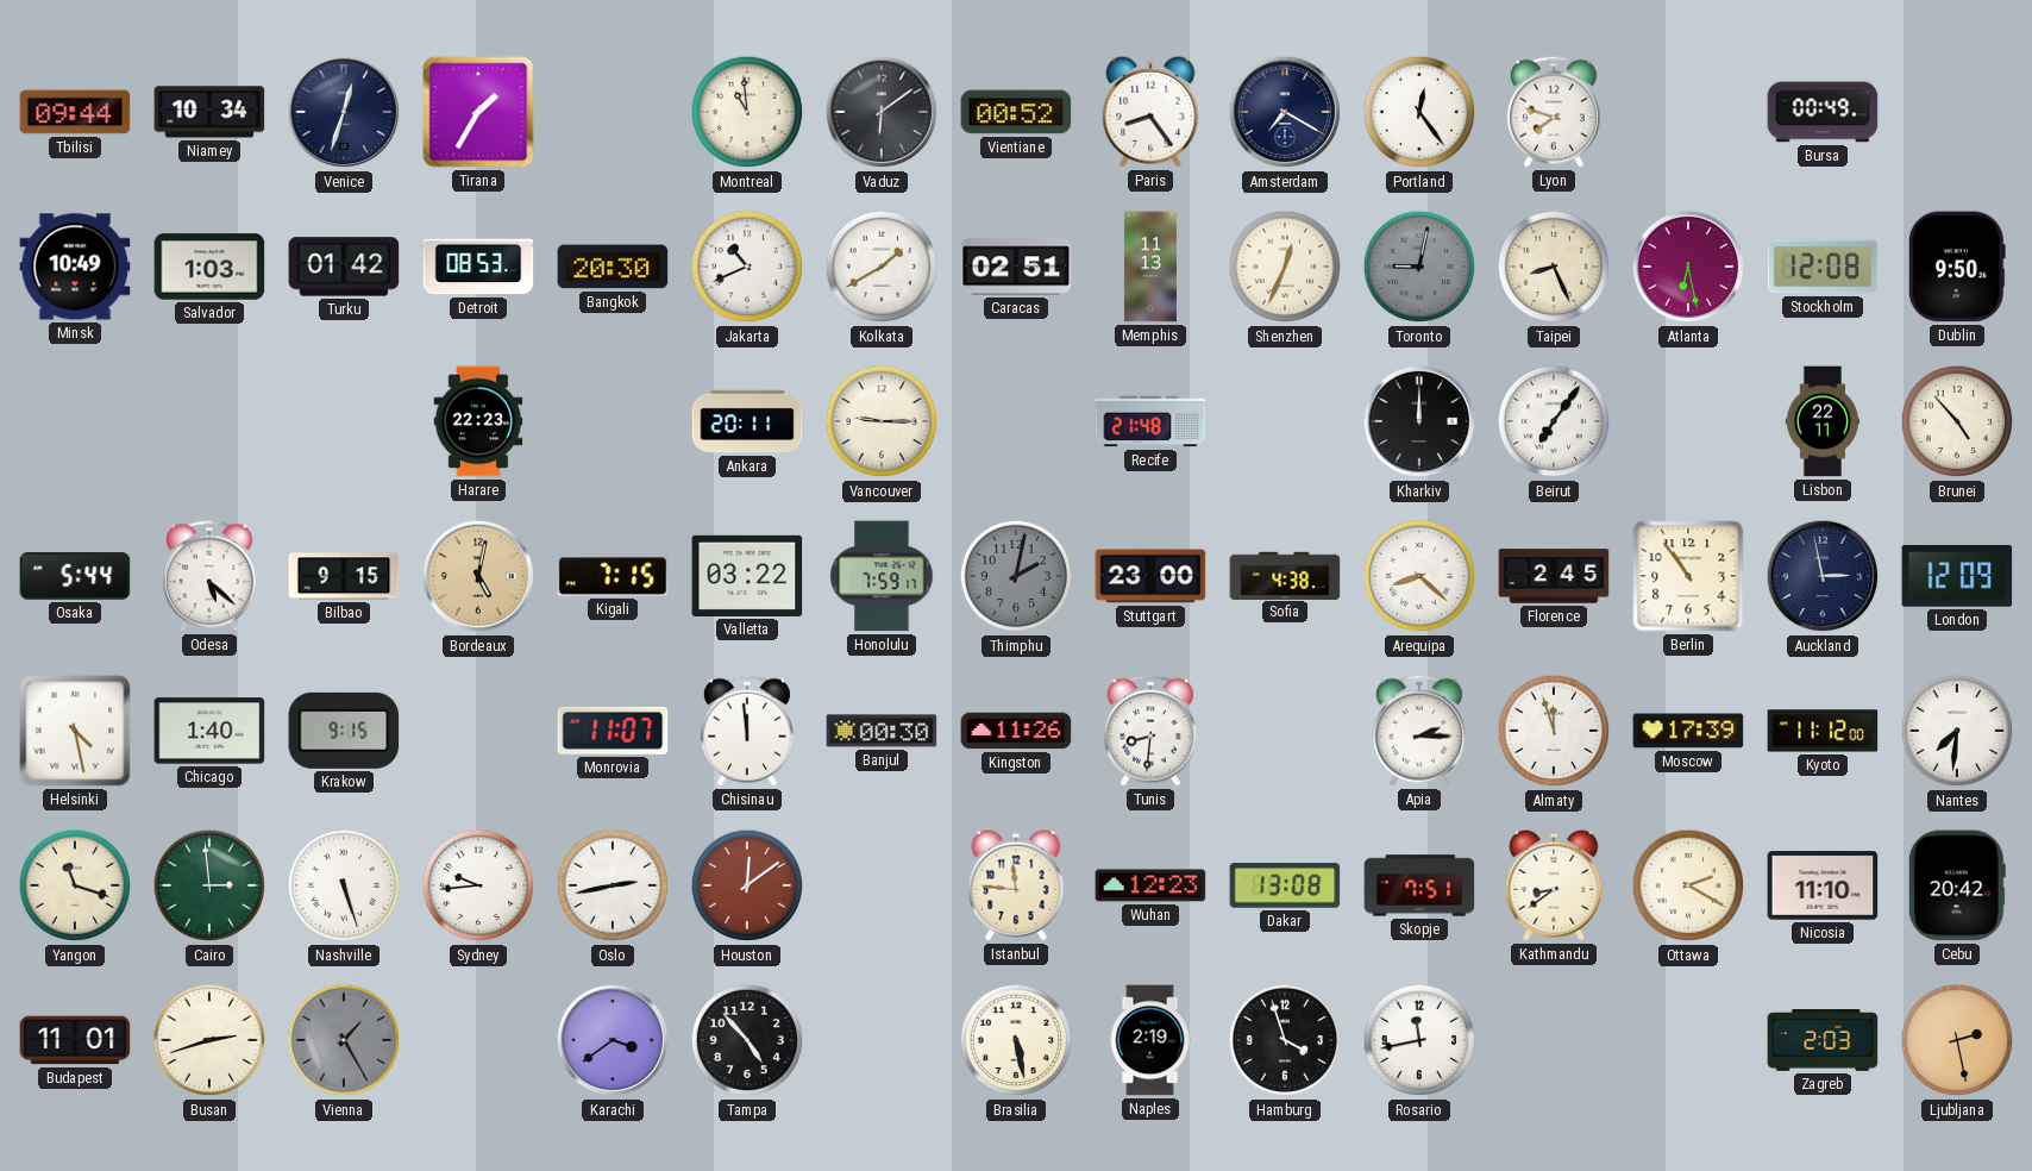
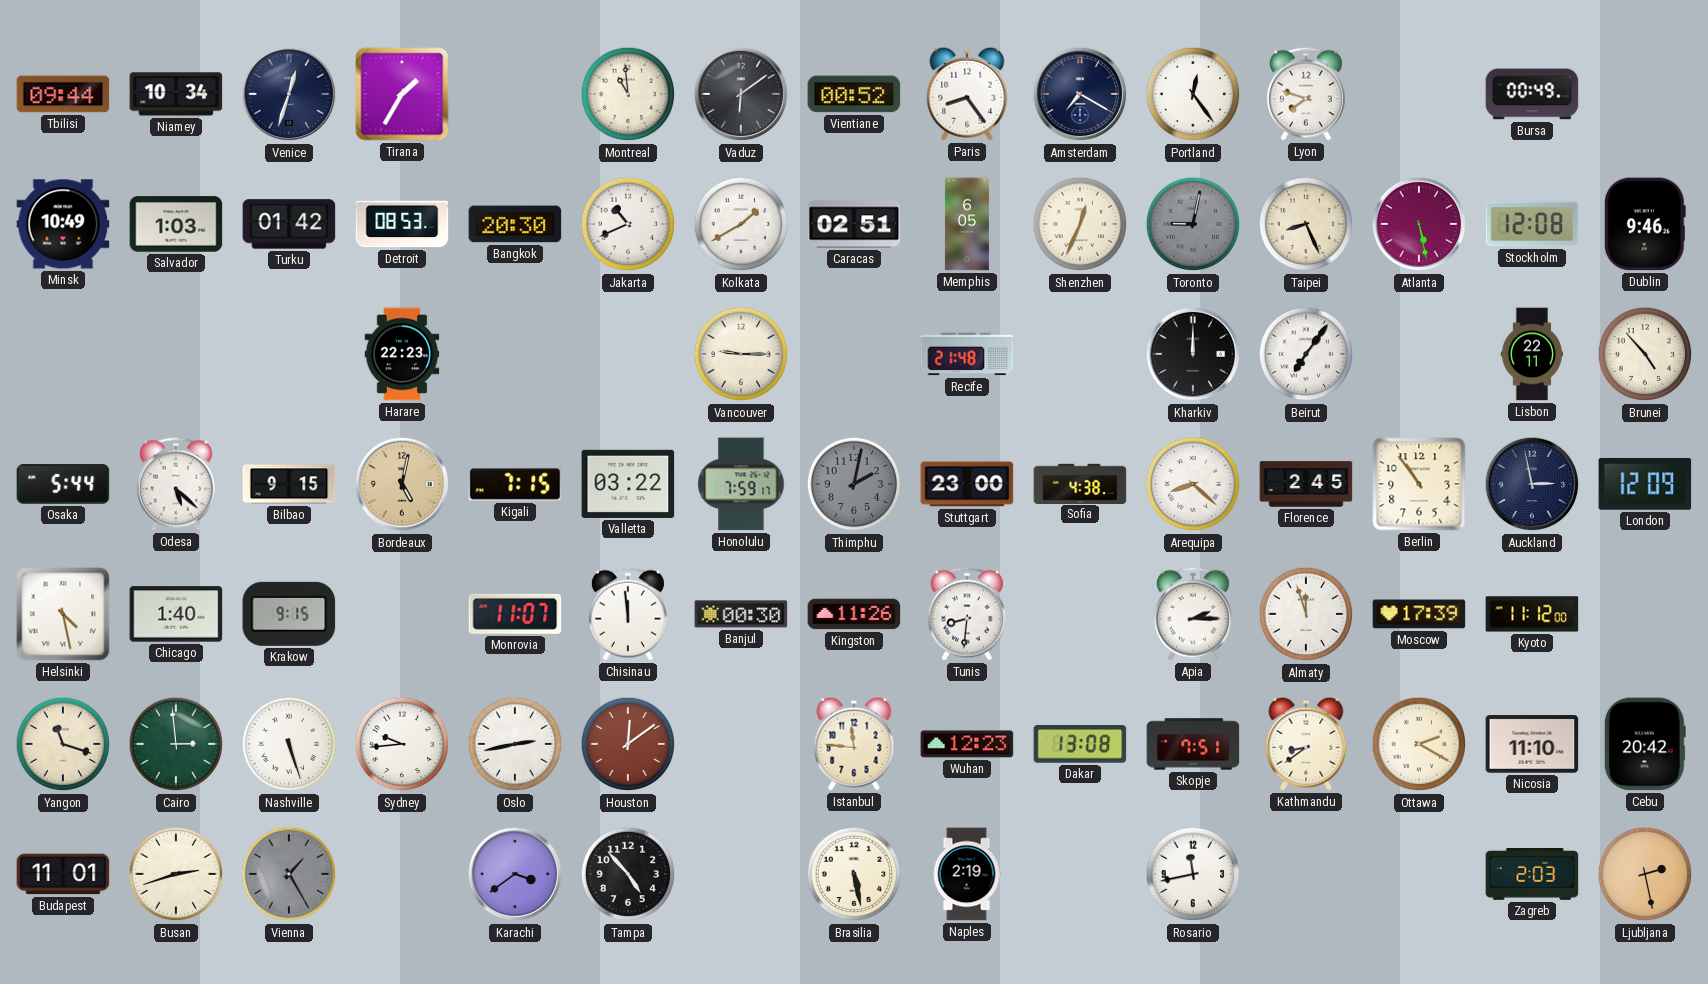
Memphis: 11:13 -> 6:05
Atlanta: 6:28 -> 5:28
Dublin: 9:50 -> 9:46
Ankara: 20:11 -> none
Nantes: 7:31 -> none
Hamburg: 3:57 -> none
